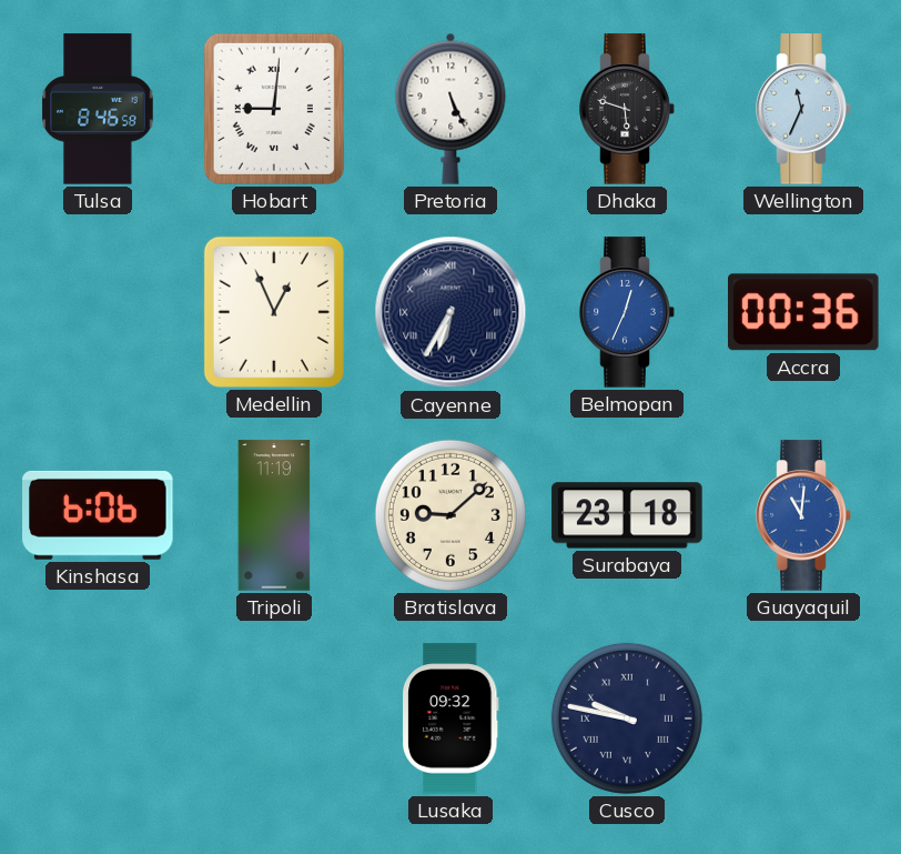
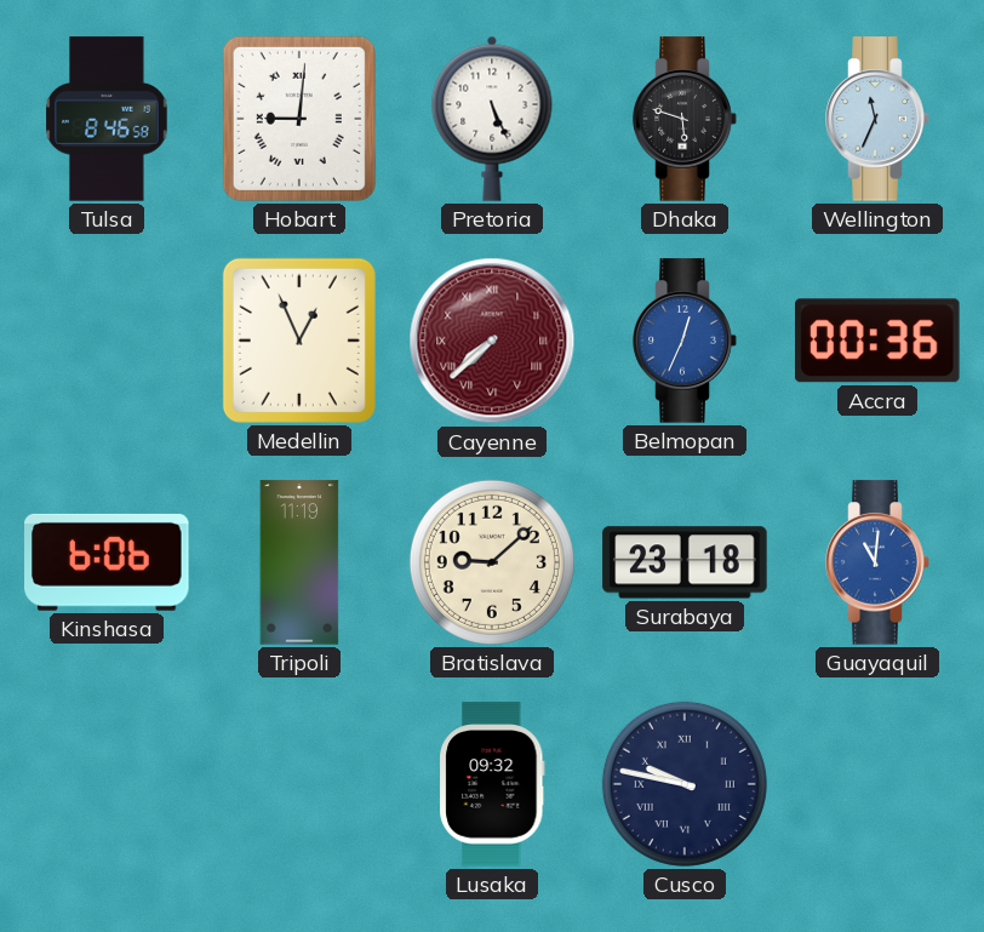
Cayenne: 6:35 -> 7:38
Cayenne dial: navy -> burgundy
